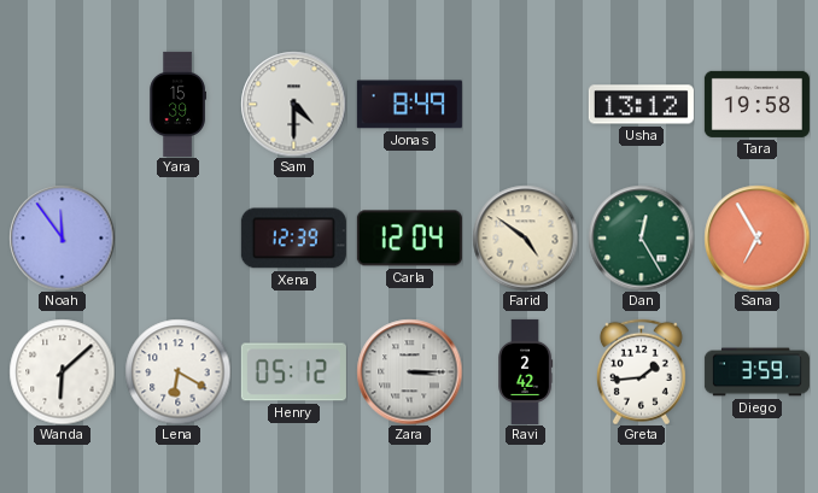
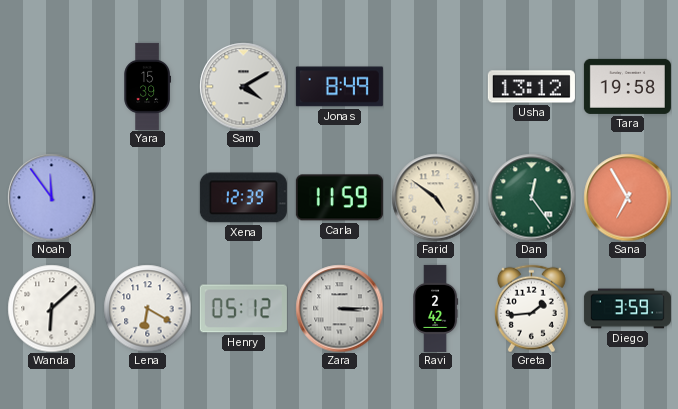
Sam: 4:30 -> 4:10
Carla: 12:04 -> 11:59
Dan: 12:25 -> 12:24
